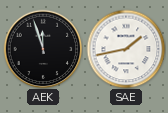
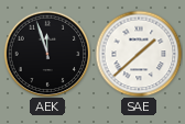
SAE: 1:43 -> 1:38
